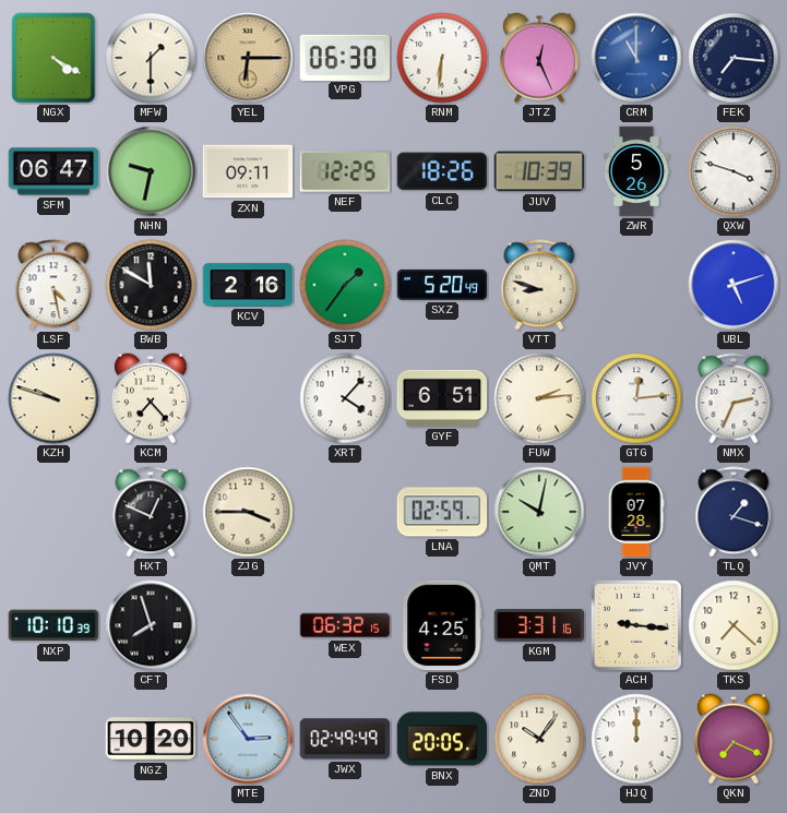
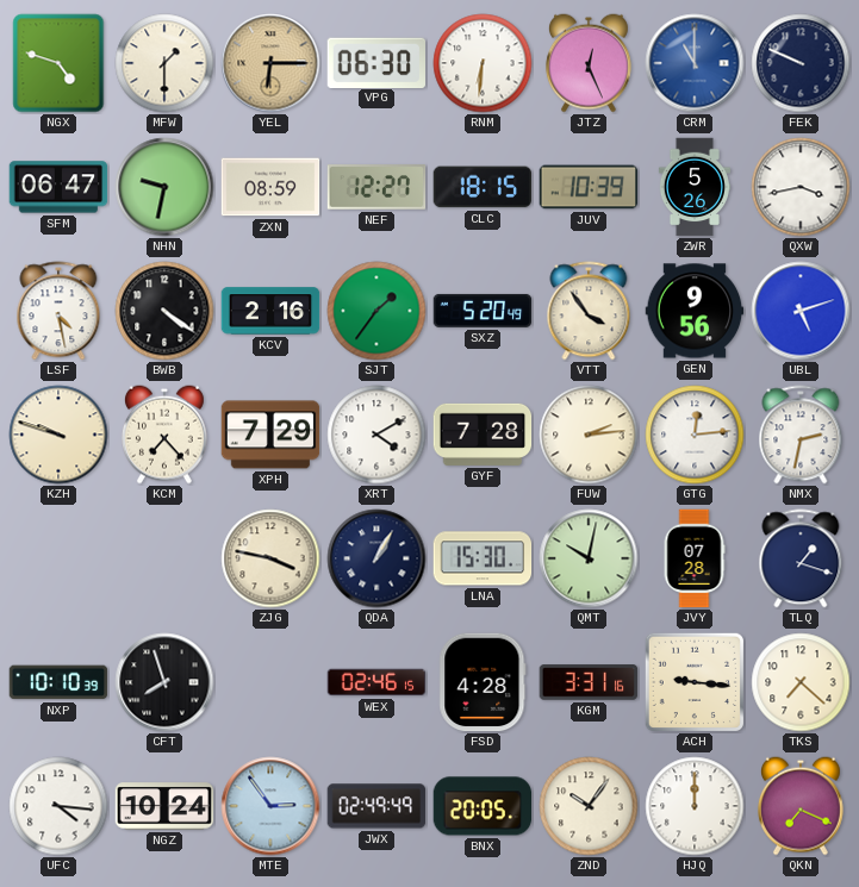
NGX: 4:20 -> 4:48
FEK: 7:16 -> 9:49
ZXN: 09:11 -> 08:59
NEF: 12:25 -> 12:27
CLC: 18:26 -> 18:15
QXW: 3:48 -> 3:43
BWB: 11:50 -> 4:21
VTT: 8:48 -> 3:54
GEN: none -> 9:56
XPH: none -> 7:29
XRT: 4:07 -> 4:10
GYF: 6:51 -> 7:28
NMX: 2:34 -> 2:32
HXT: 12:49 -> none
ZJG: 3:45 -> 3:47
QDA: none -> 1:05
LNA: 02:59 -> 15:30
WEX: 06:32 -> 02:46
FSD: 4:25 -> 4:28
UFC: none -> 4:16
NGZ: 10:20 -> 10:24
